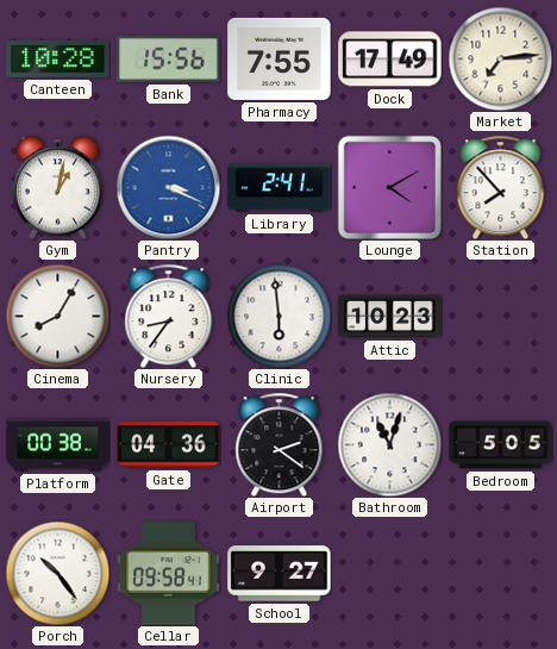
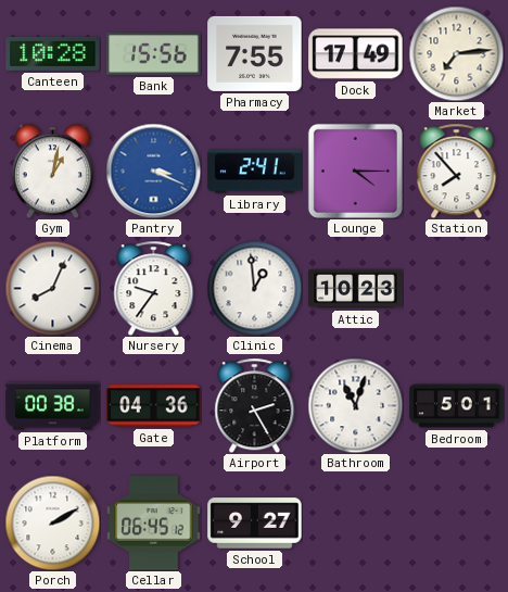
Lounge: 4:10 -> 4:15
Cinema: 8:05 -> 8:04
Nursery: 8:36 -> 9:36
Clinic: 5:59 -> 12:59
Airport: 2:21 -> 2:25
Bedroom: 5:05 -> 5:01
Porch: 10:24 -> 2:10
Cellar: 09:58 -> 06:45
